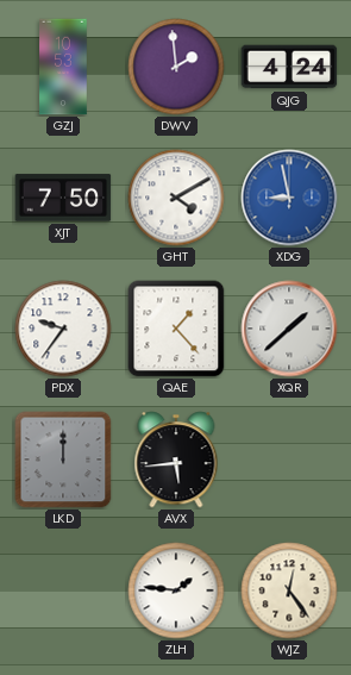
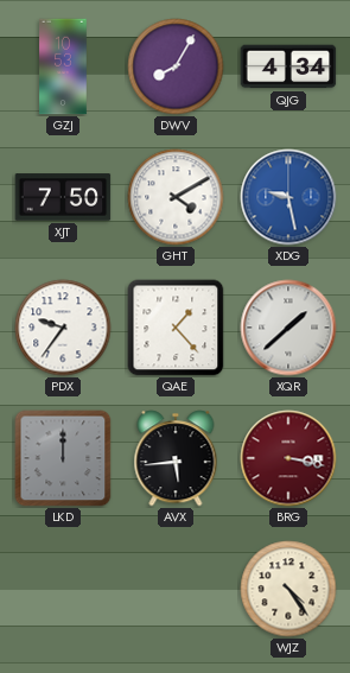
DWV: 1:59 -> 8:05
QJG: 4:24 -> 4:34
XDG: 8:58 -> 9:28
BRG: none -> 3:17
ZLH: 1:46 -> none
WJZ: 12:24 -> 4:24
